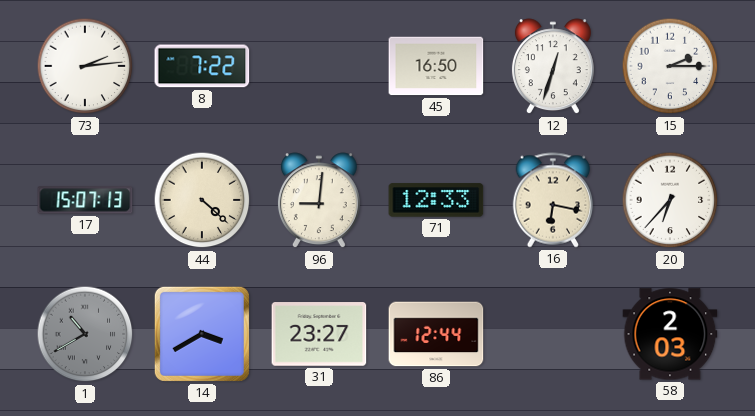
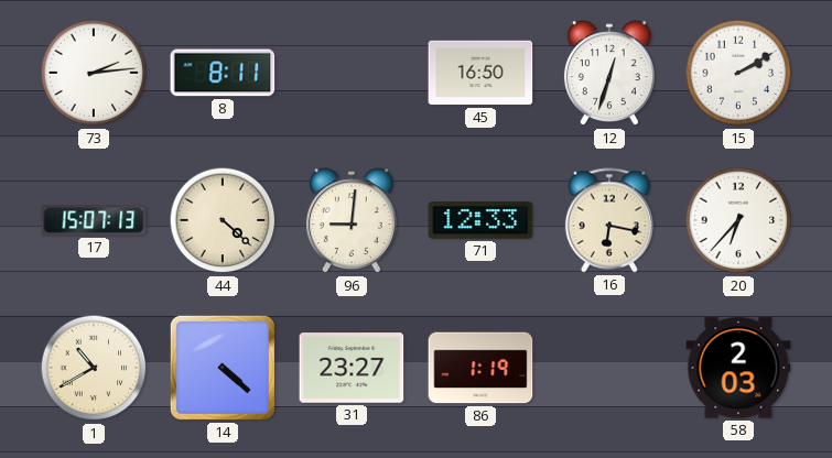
8: 7:22 -> 8:11
15: 2:15 -> 2:10
1 dial: grey -> cream
14: 3:40 -> 4:22
86: 12:44 -> 1:19
